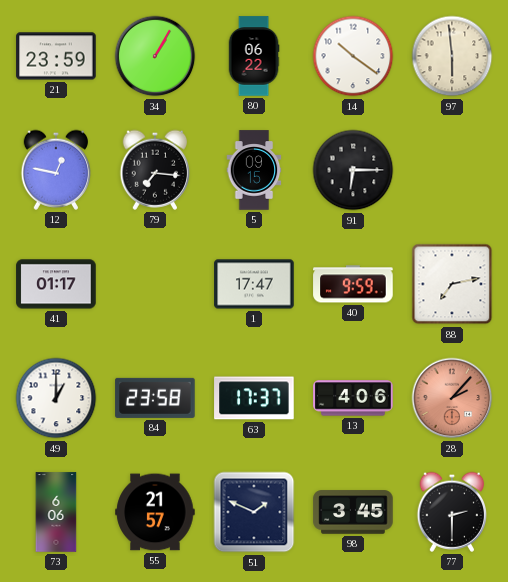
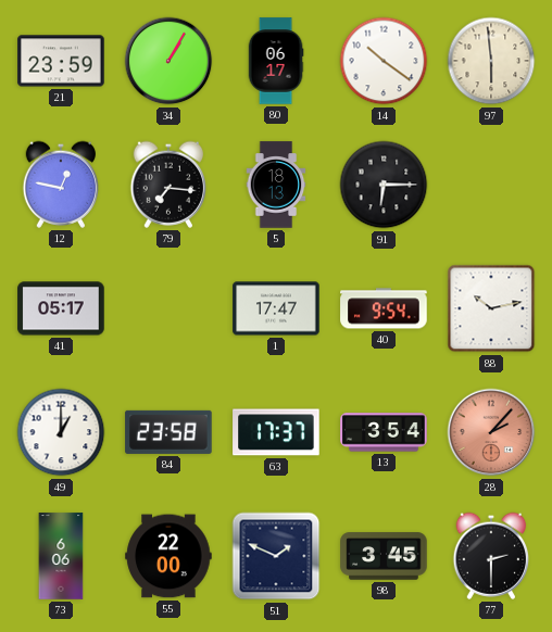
80: 06:22 -> 06:17
5: 09:15 -> 18:13
41: 01:17 -> 05:17
40: 9:59 -> 9:54
88: 7:13 -> 10:13
13: 4:06 -> 3:54
55: 21:57 -> 22:00
